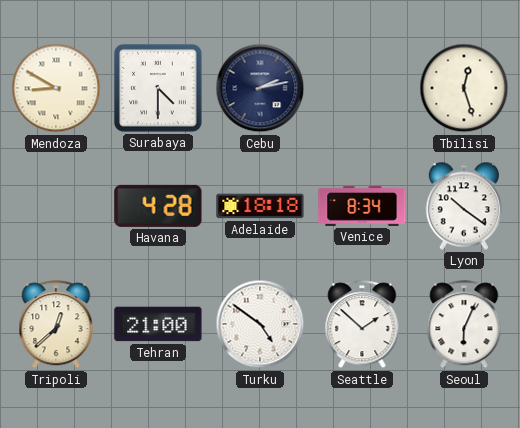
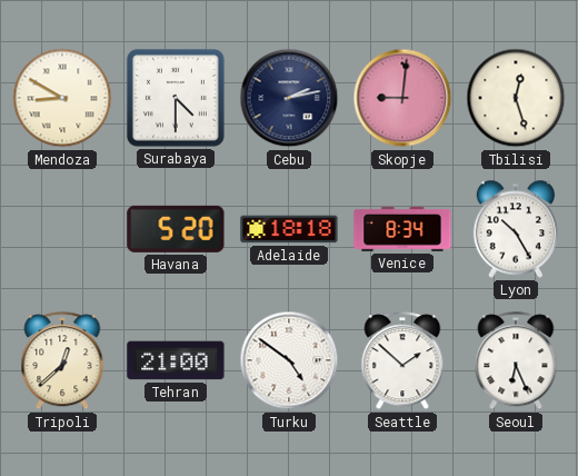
Skopje: none -> 9:01
Havana: 4:28 -> 5:20
Lyon: 10:21 -> 10:25
Seoul: 6:04 -> 6:26
